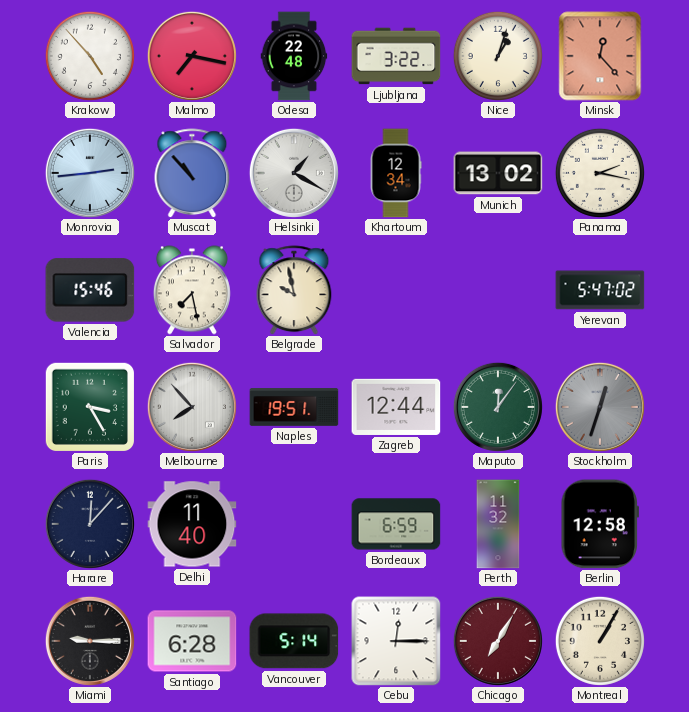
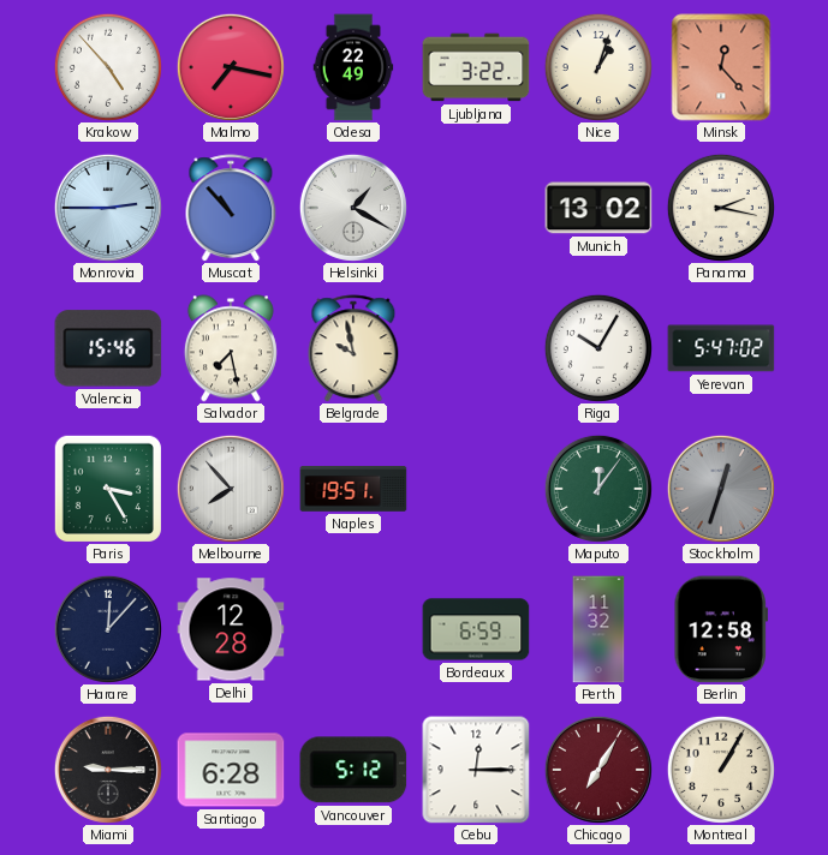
Odesa: 22:48 -> 22:49
Monrovia: 2:44 -> 2:45
Khartoum: 12:34 -> none
Riga: none -> 10:05
Zagreb: 12:44 -> none
Delhi: 11:40 -> 12:28
Vancouver: 5:14 -> 5:12
